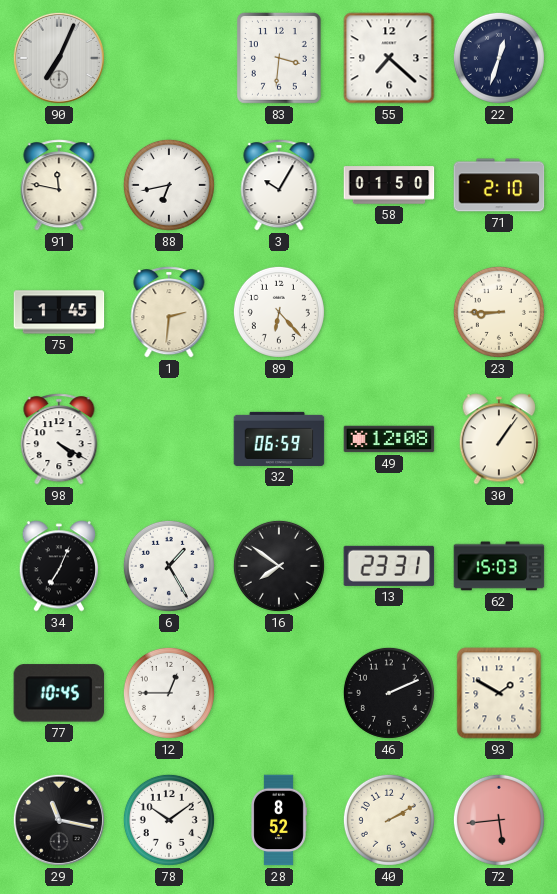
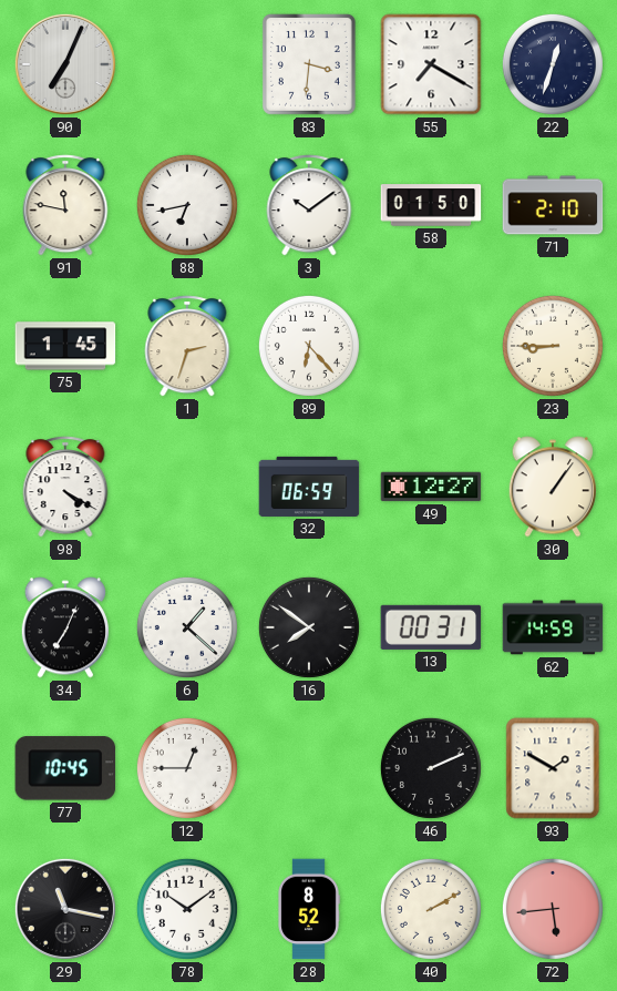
55: 7:22 -> 7:20
3: 10:05 -> 10:09
1: 2:31 -> 2:33
49: 12:08 -> 12:27
6: 1:25 -> 1:22
13: 23:31 -> 00:31
62: 15:03 -> 14:59
